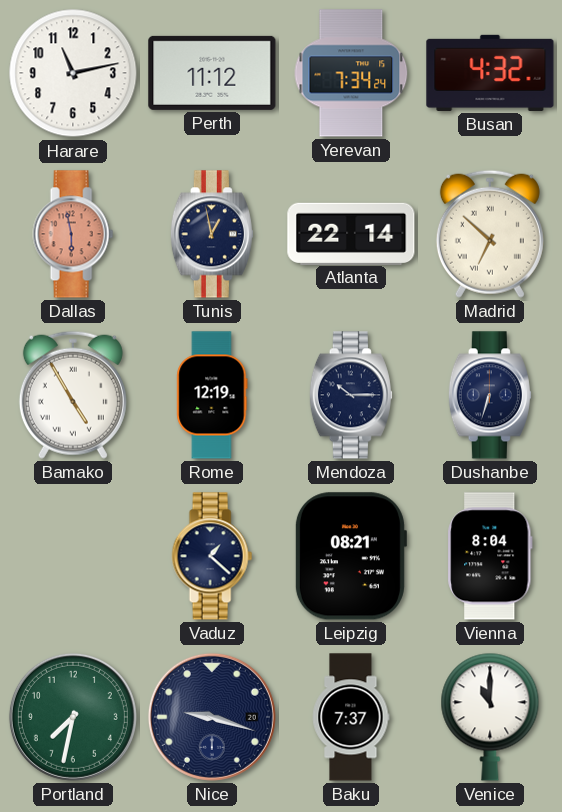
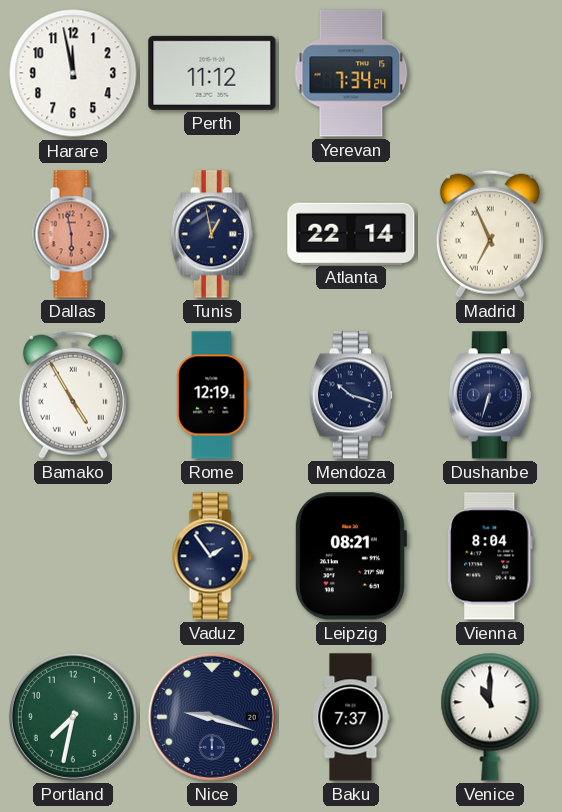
Harare: 11:13 -> 11:58
Busan: 4:32 -> none
Madrid: 6:52 -> 6:56
Mendoza: 10:15 -> 10:18
Vaduz: 1:22 -> 1:54
